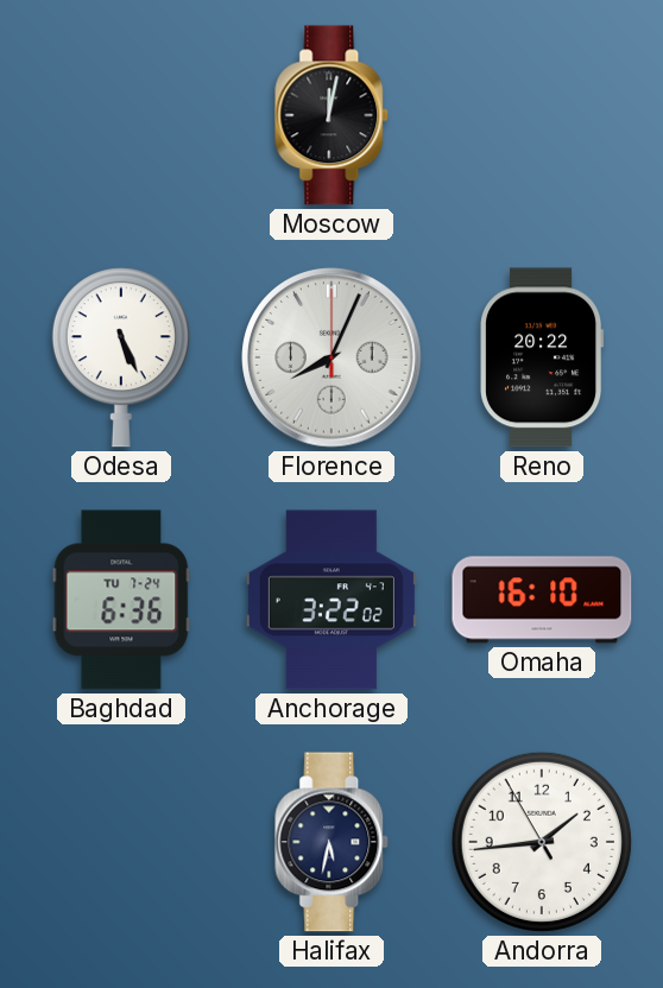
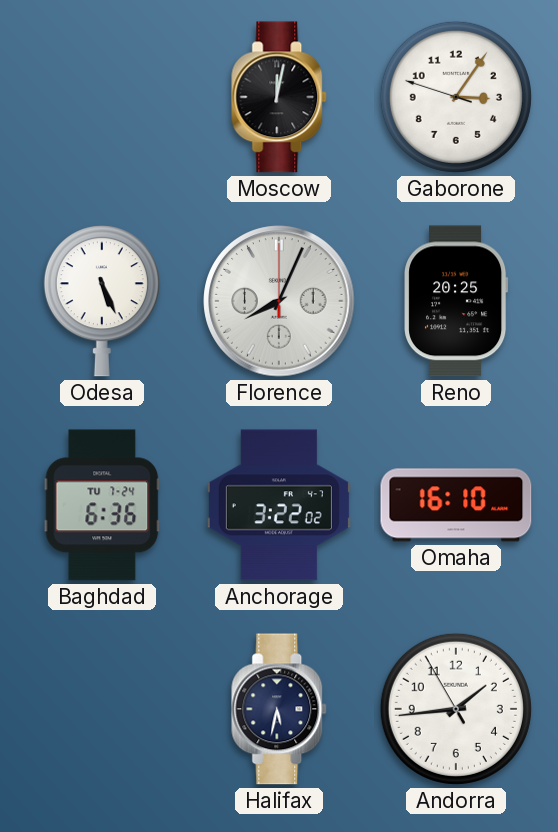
Gaborone: none -> 3:05
Reno: 20:22 -> 20:25
